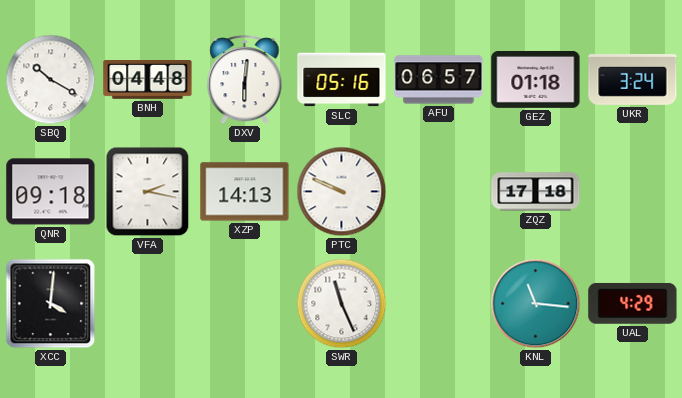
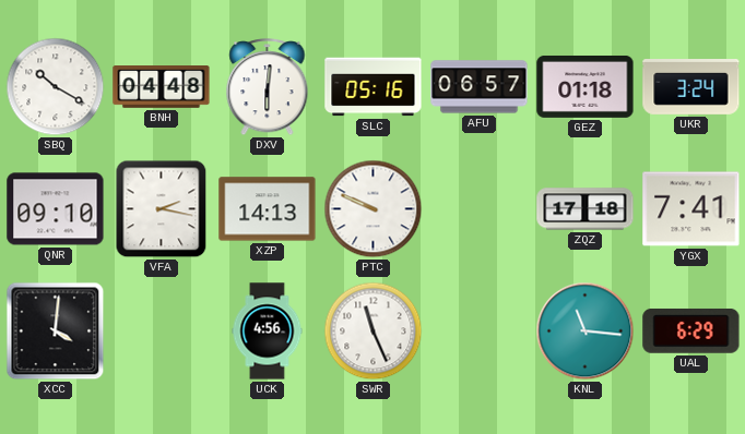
QNR: 09:18 -> 09:10
YGX: none -> 7:41
UCK: none -> 4:56
UAL: 4:29 -> 6:29
